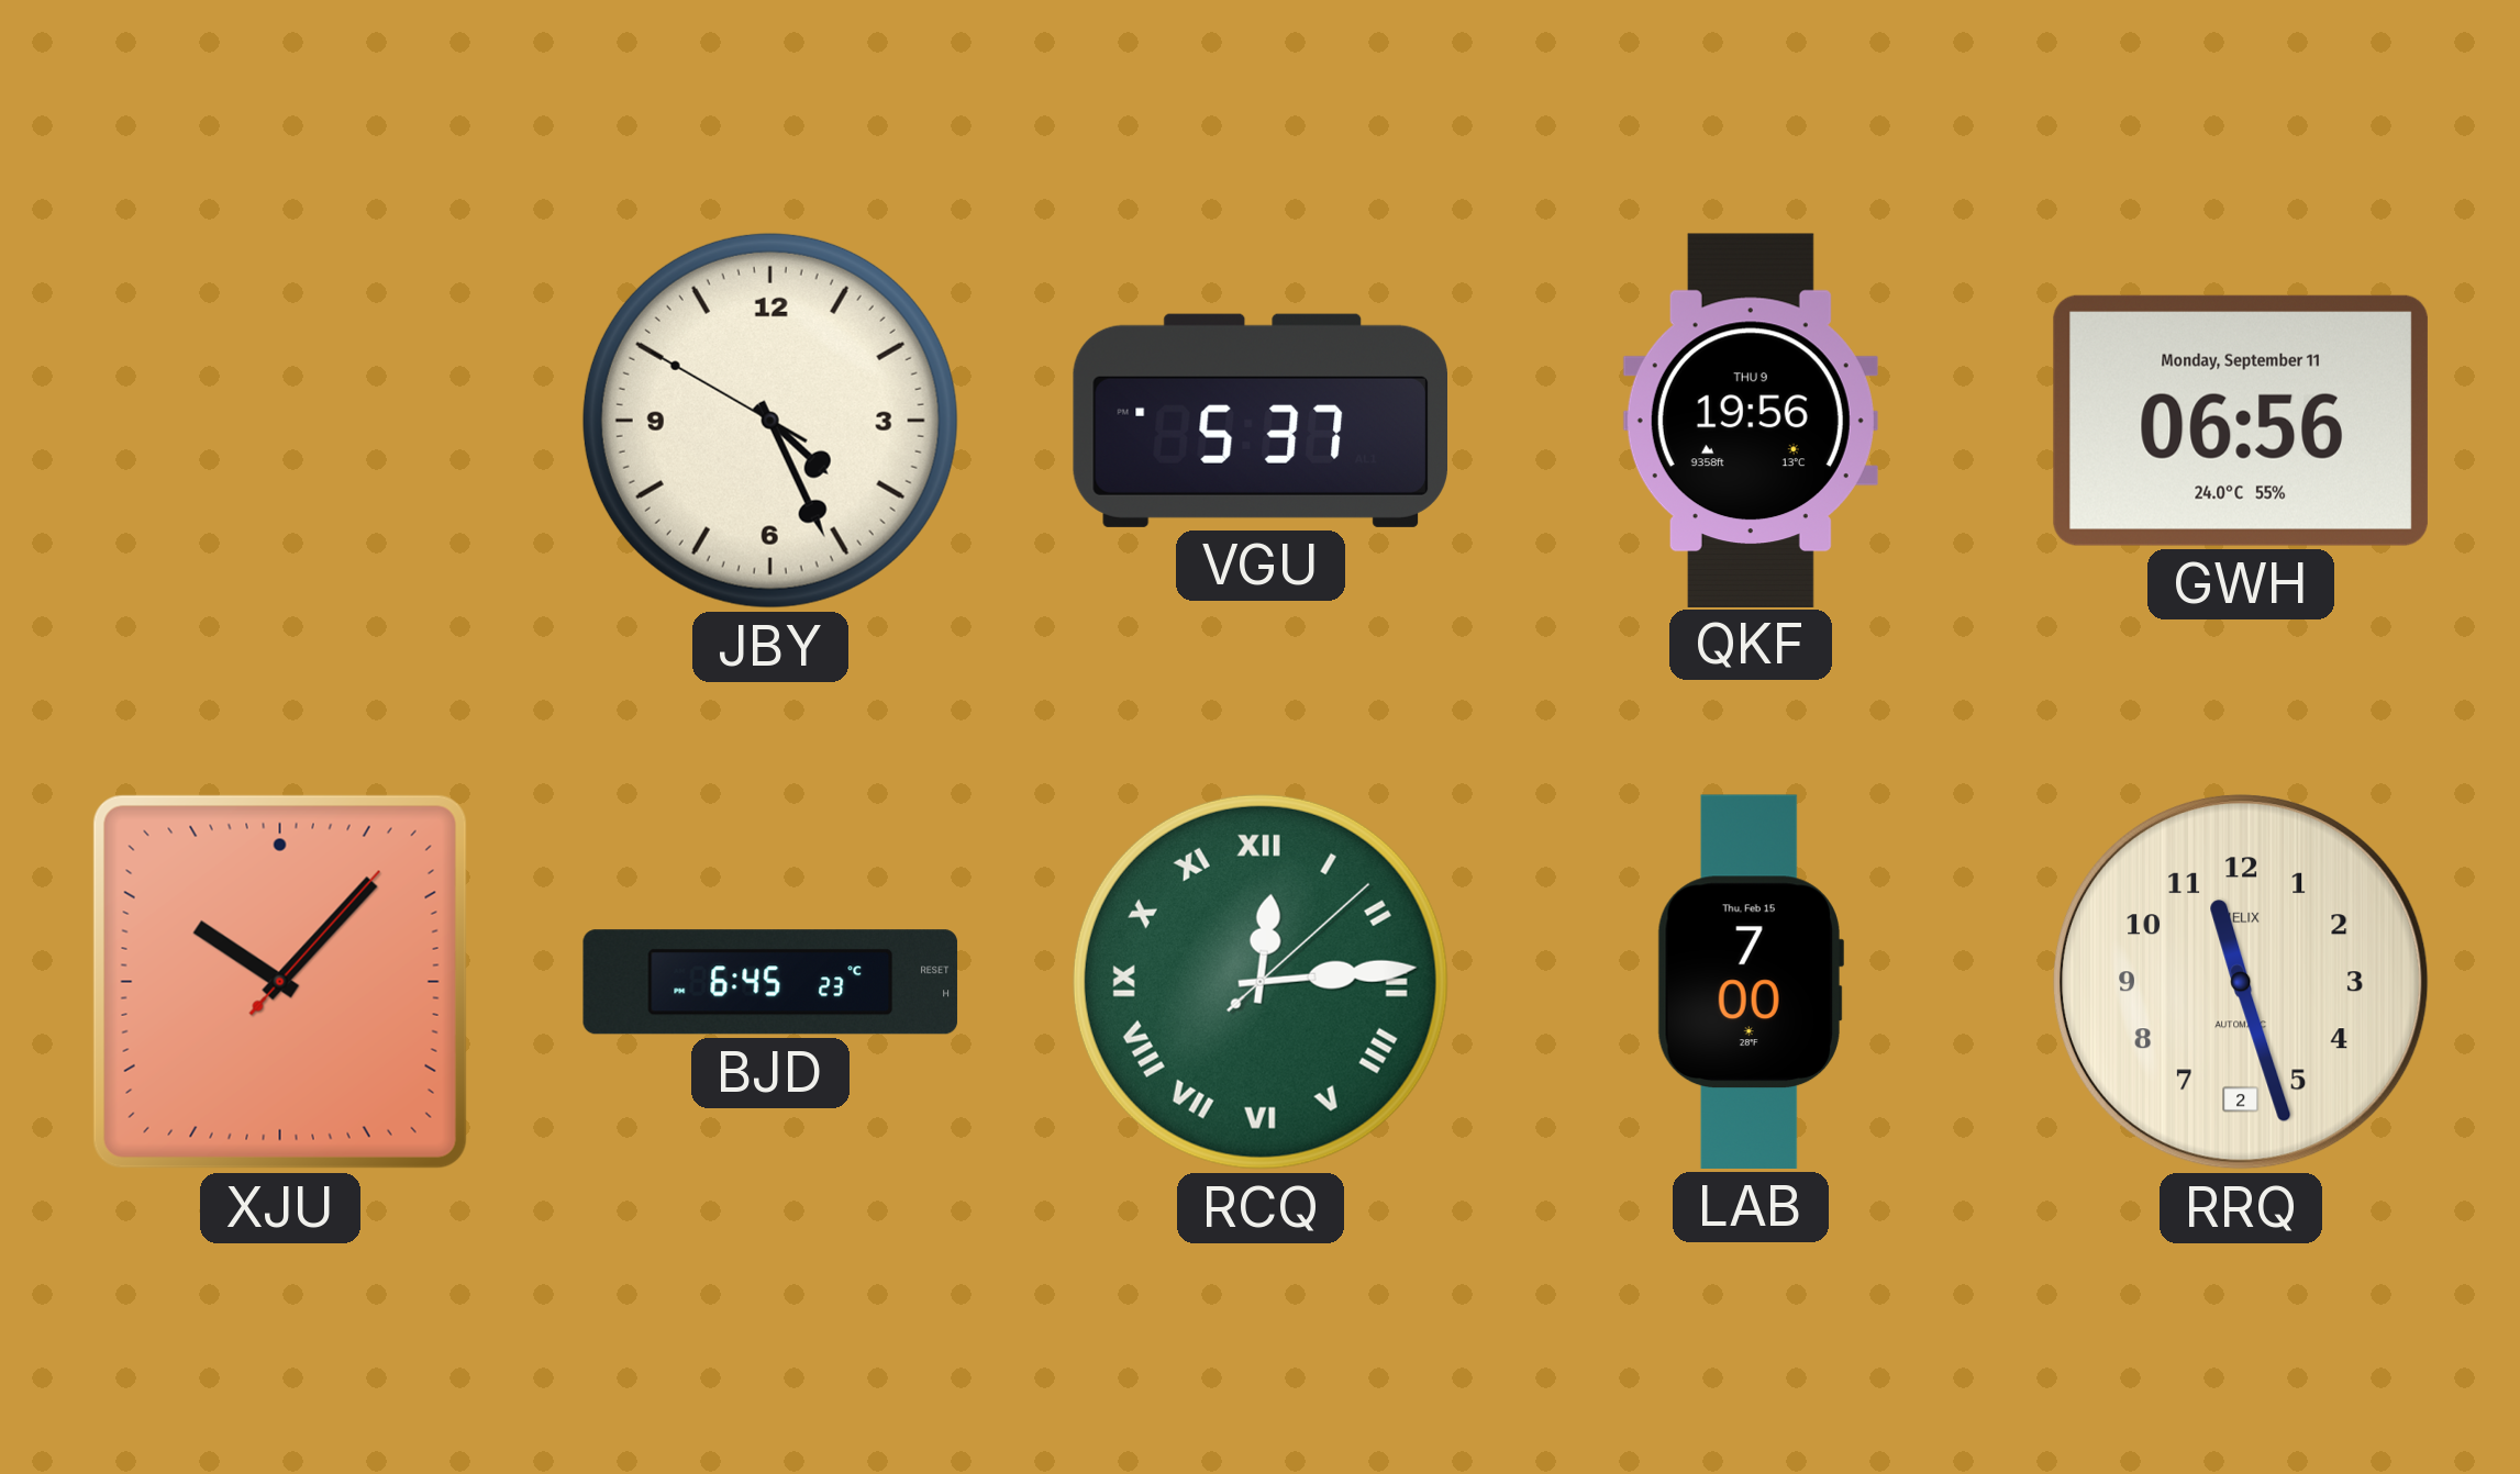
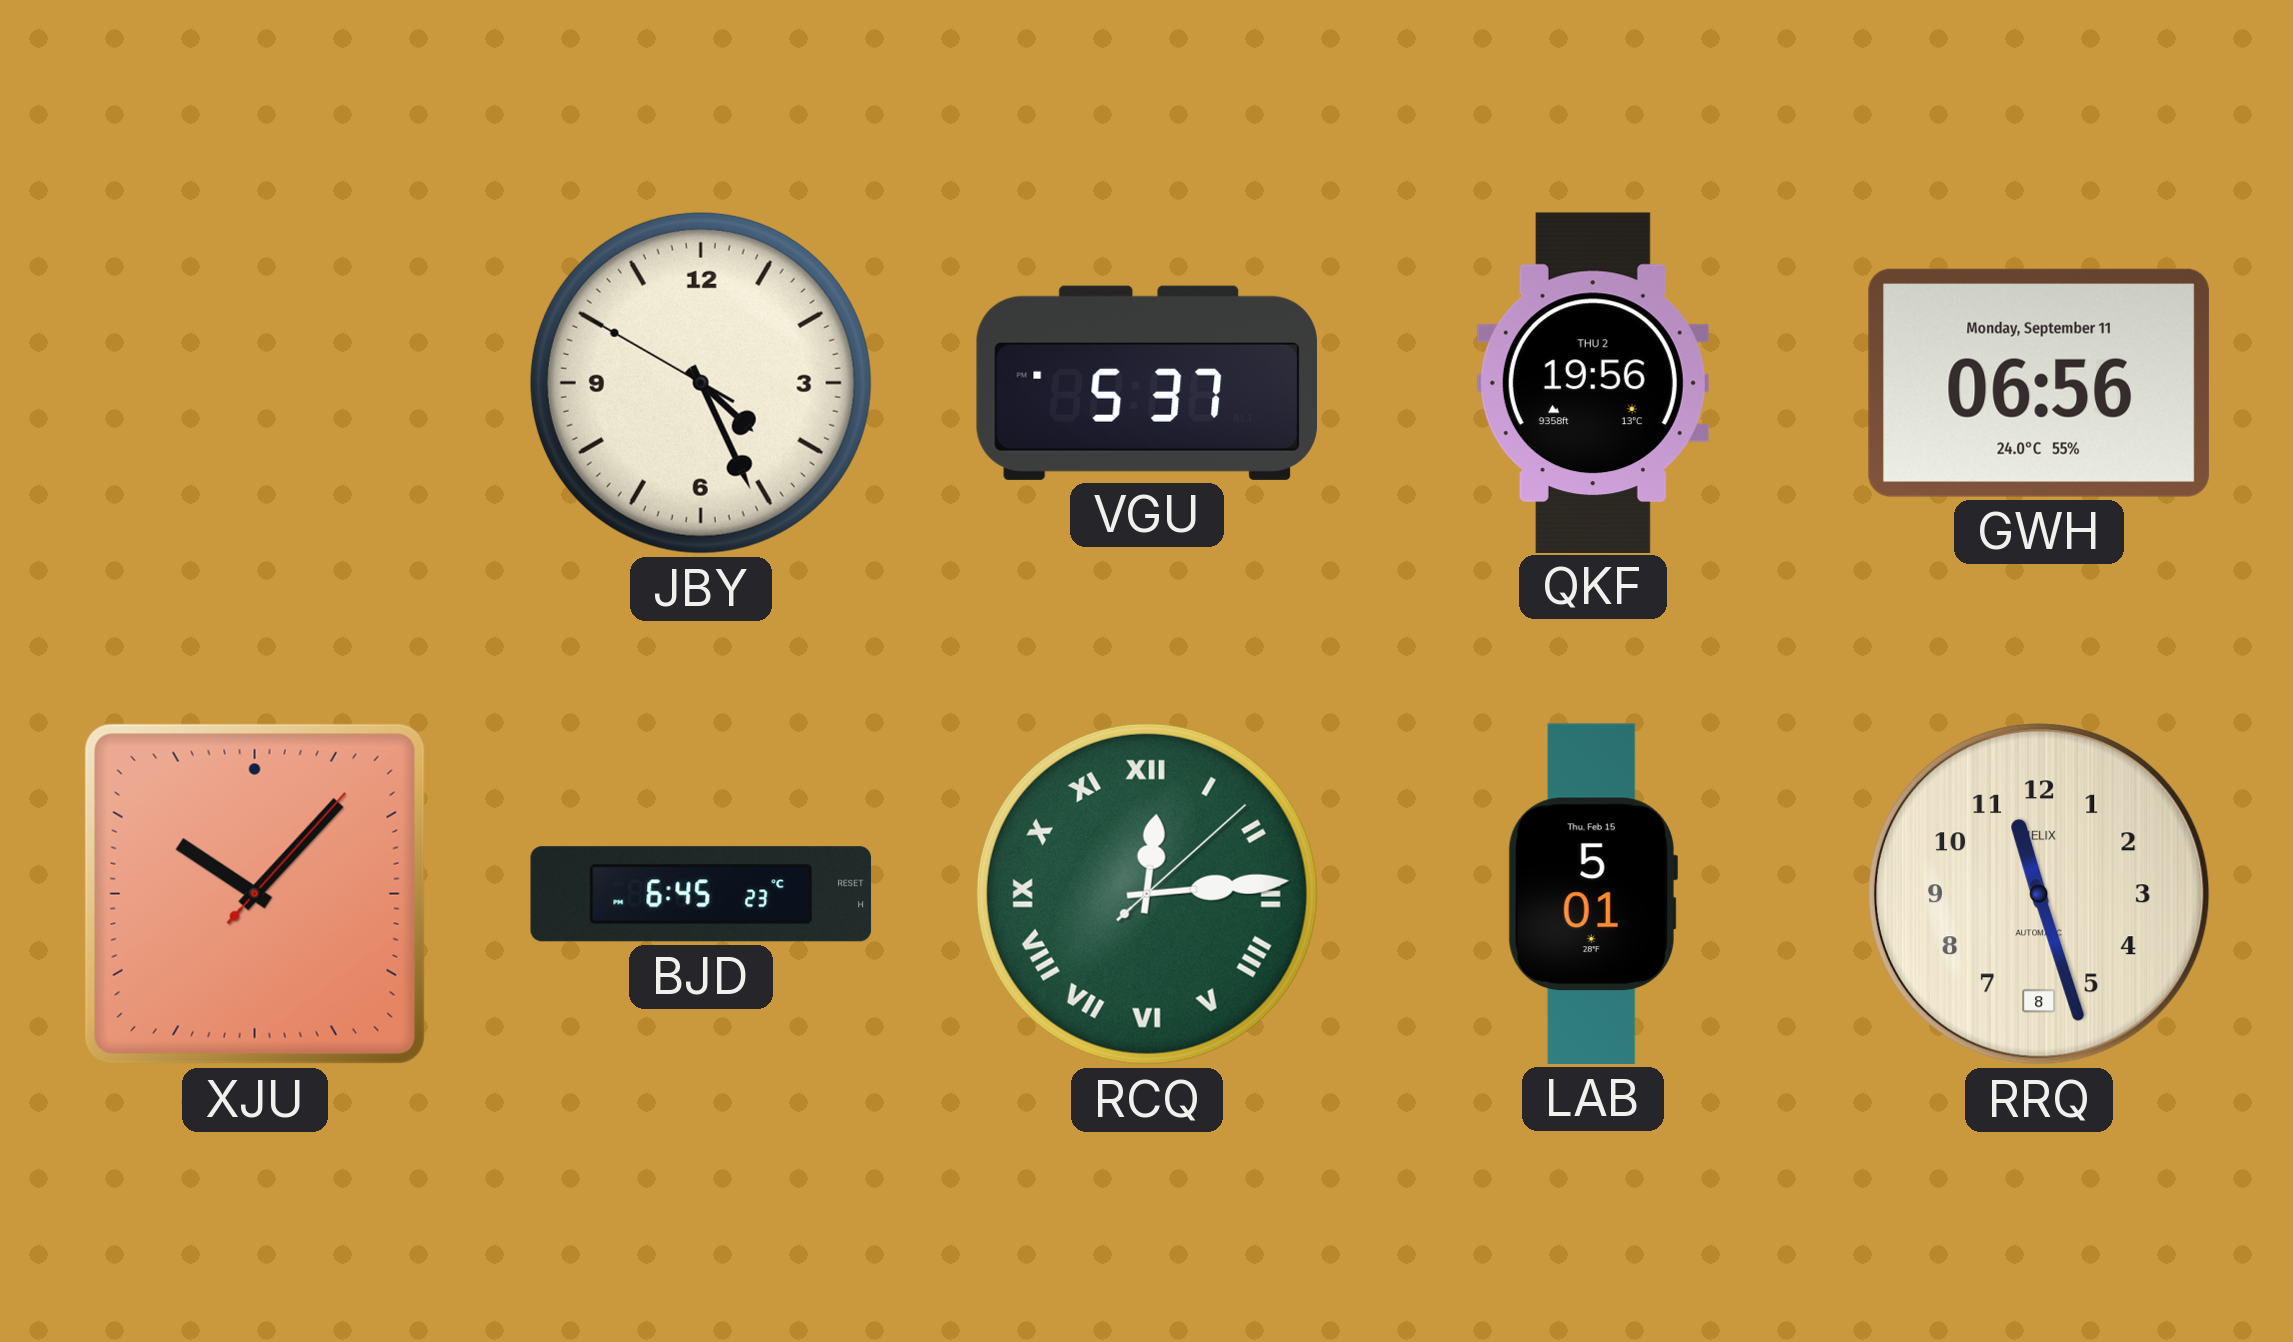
QKF date: THU 9 -> THU 2
LAB: 7:00 -> 5:01
RRQ date: 2 -> 8
